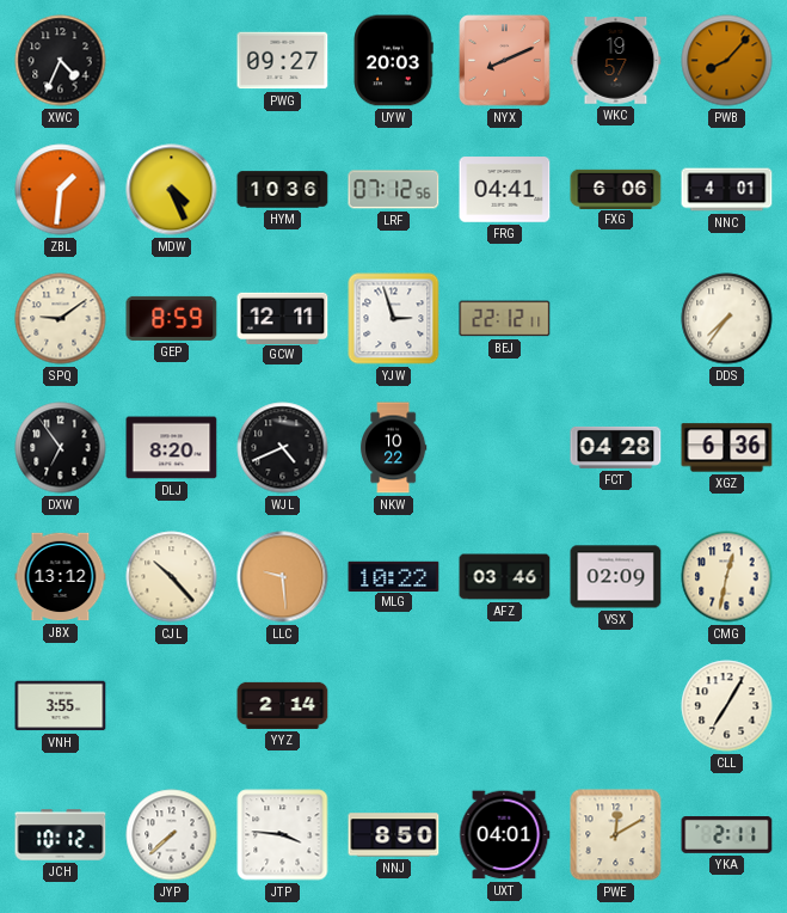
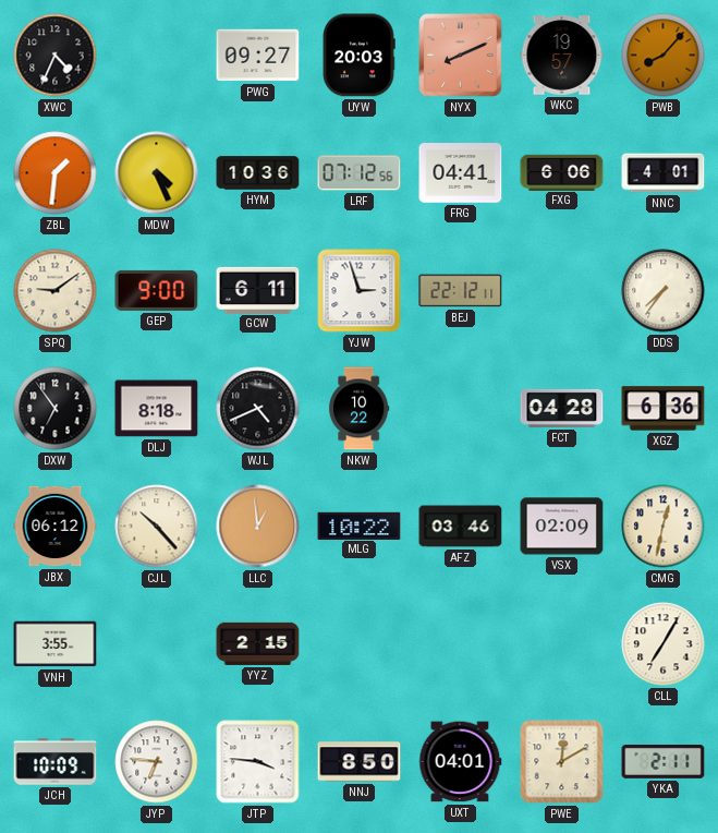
GEP: 8:59 -> 9:00
GCW: 12:11 -> 6:11
DLJ: 8:20 -> 8:18
JBX: 13:12 -> 06:12
LLC: 9:29 -> 12:59
YYZ: 2:14 -> 2:15
JCH: 10:12 -> 10:09
JYP: 7:38 -> 6:46
